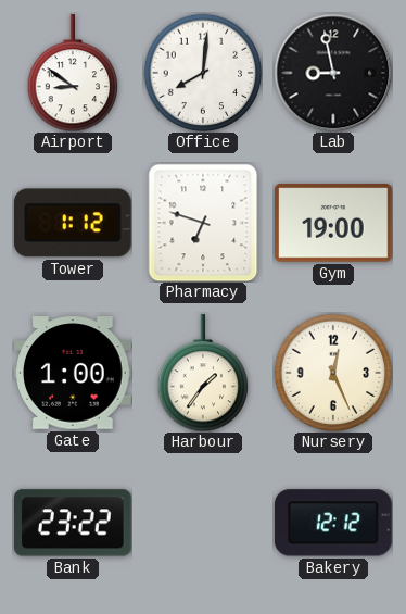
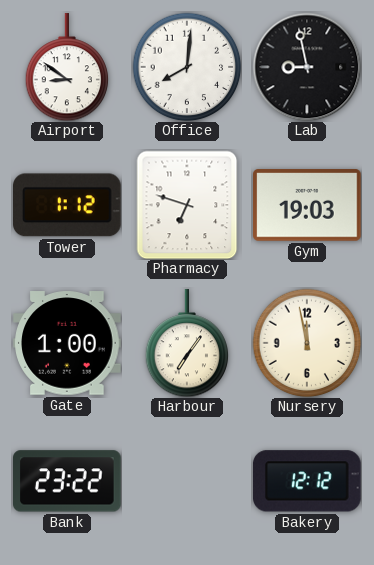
Gym: 19:00 -> 19:03
Harbour: 1:36 -> 7:06
Nursery: 12:26 -> 11:58
